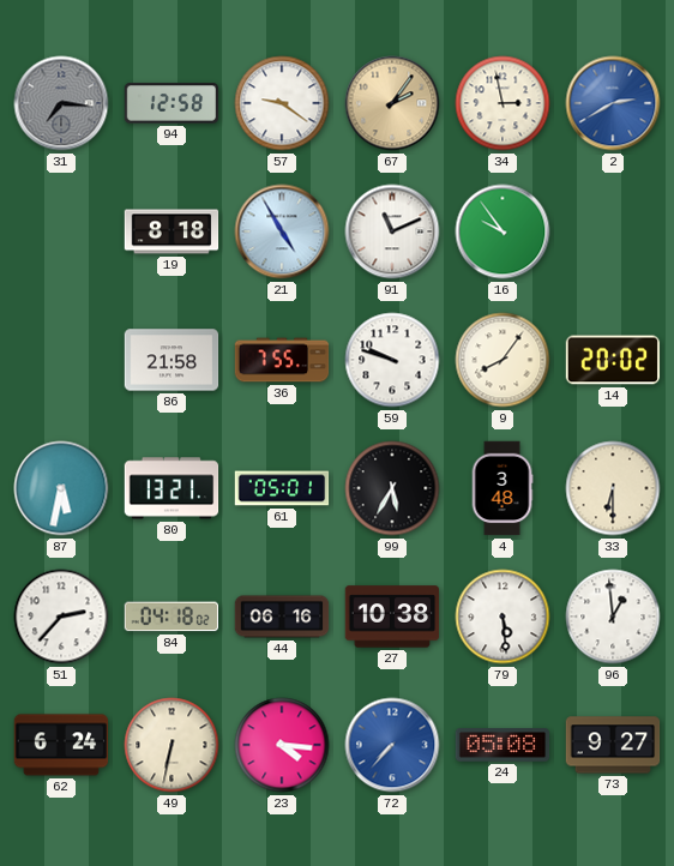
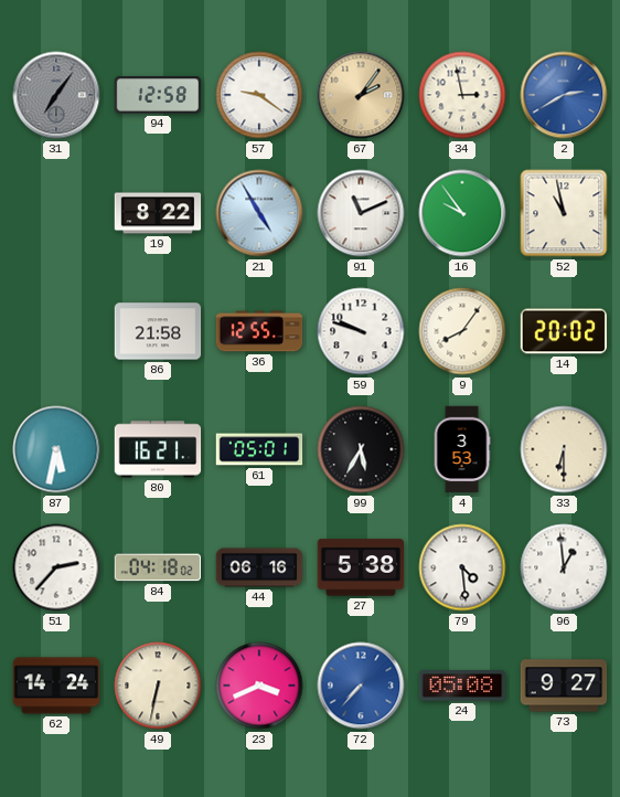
31: 7:16 -> 7:06
19: 8:18 -> 8:22
52: none -> 10:58
36: 7:55 -> 12:55
80: 13:21 -> 16:21
4: 3:48 -> 3:53
27: 10:38 -> 5:38
79: 5:29 -> 4:29
62: 6:24 -> 14:24
23: 4:16 -> 3:41
